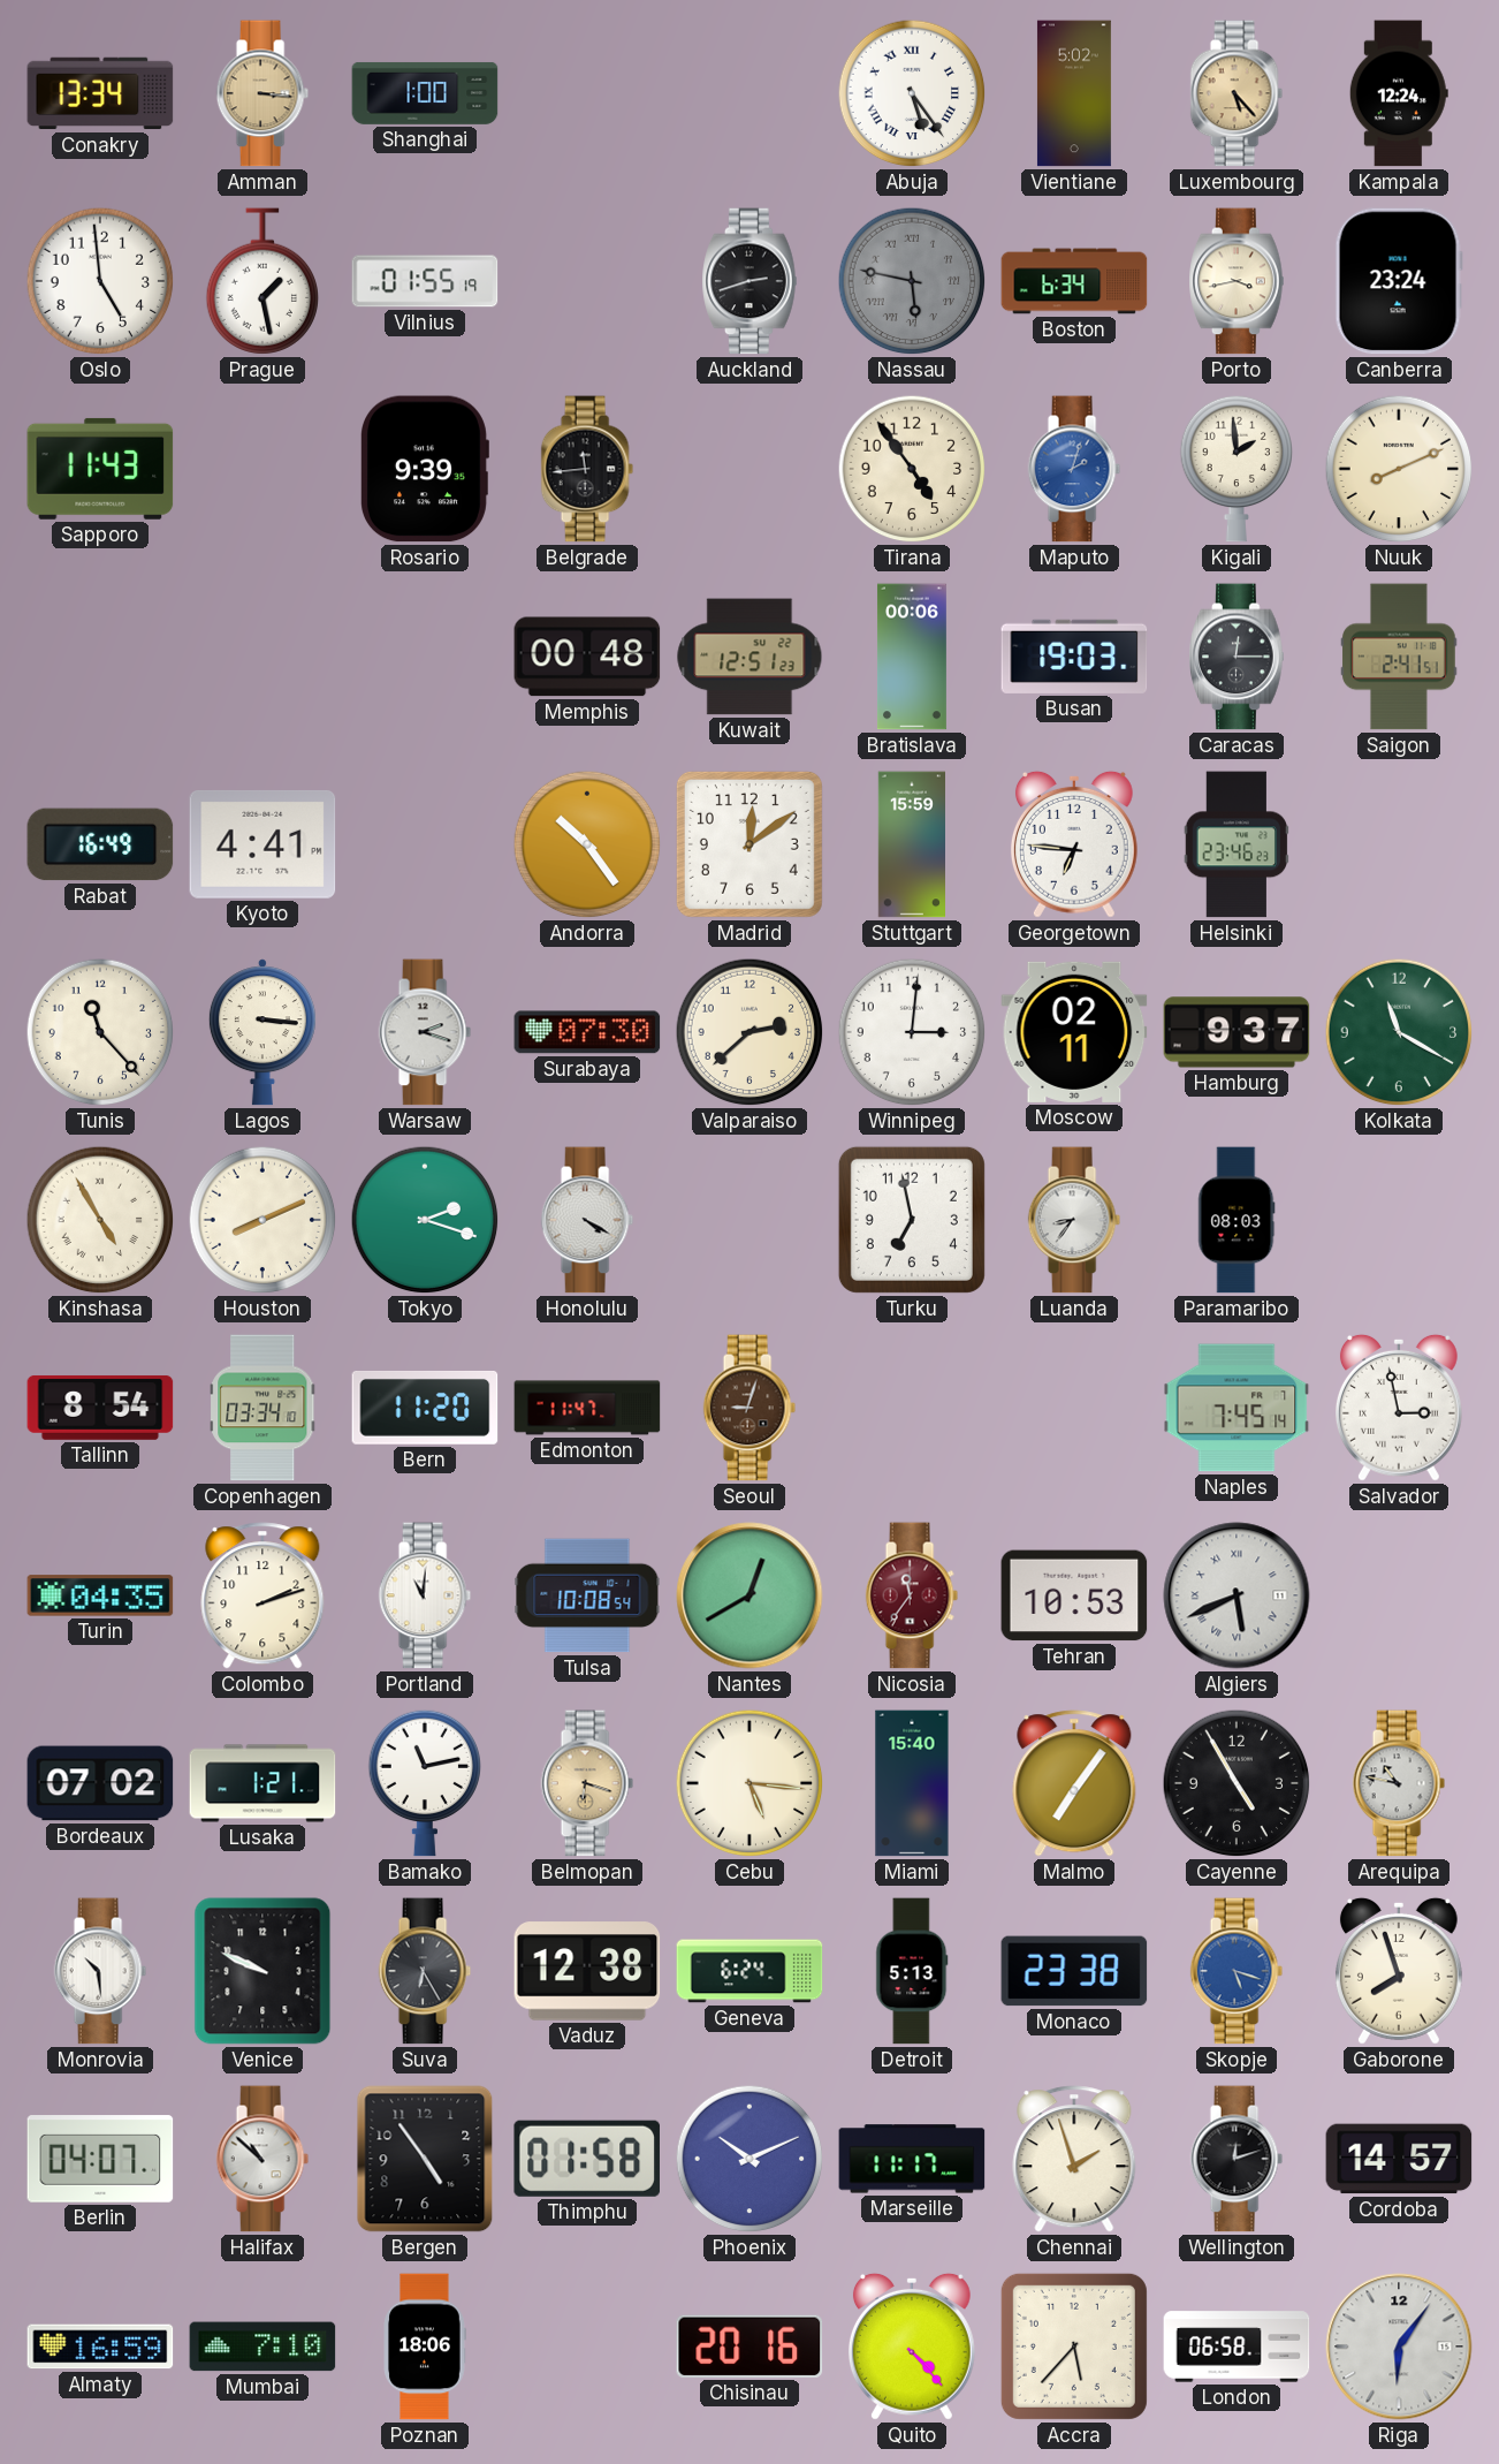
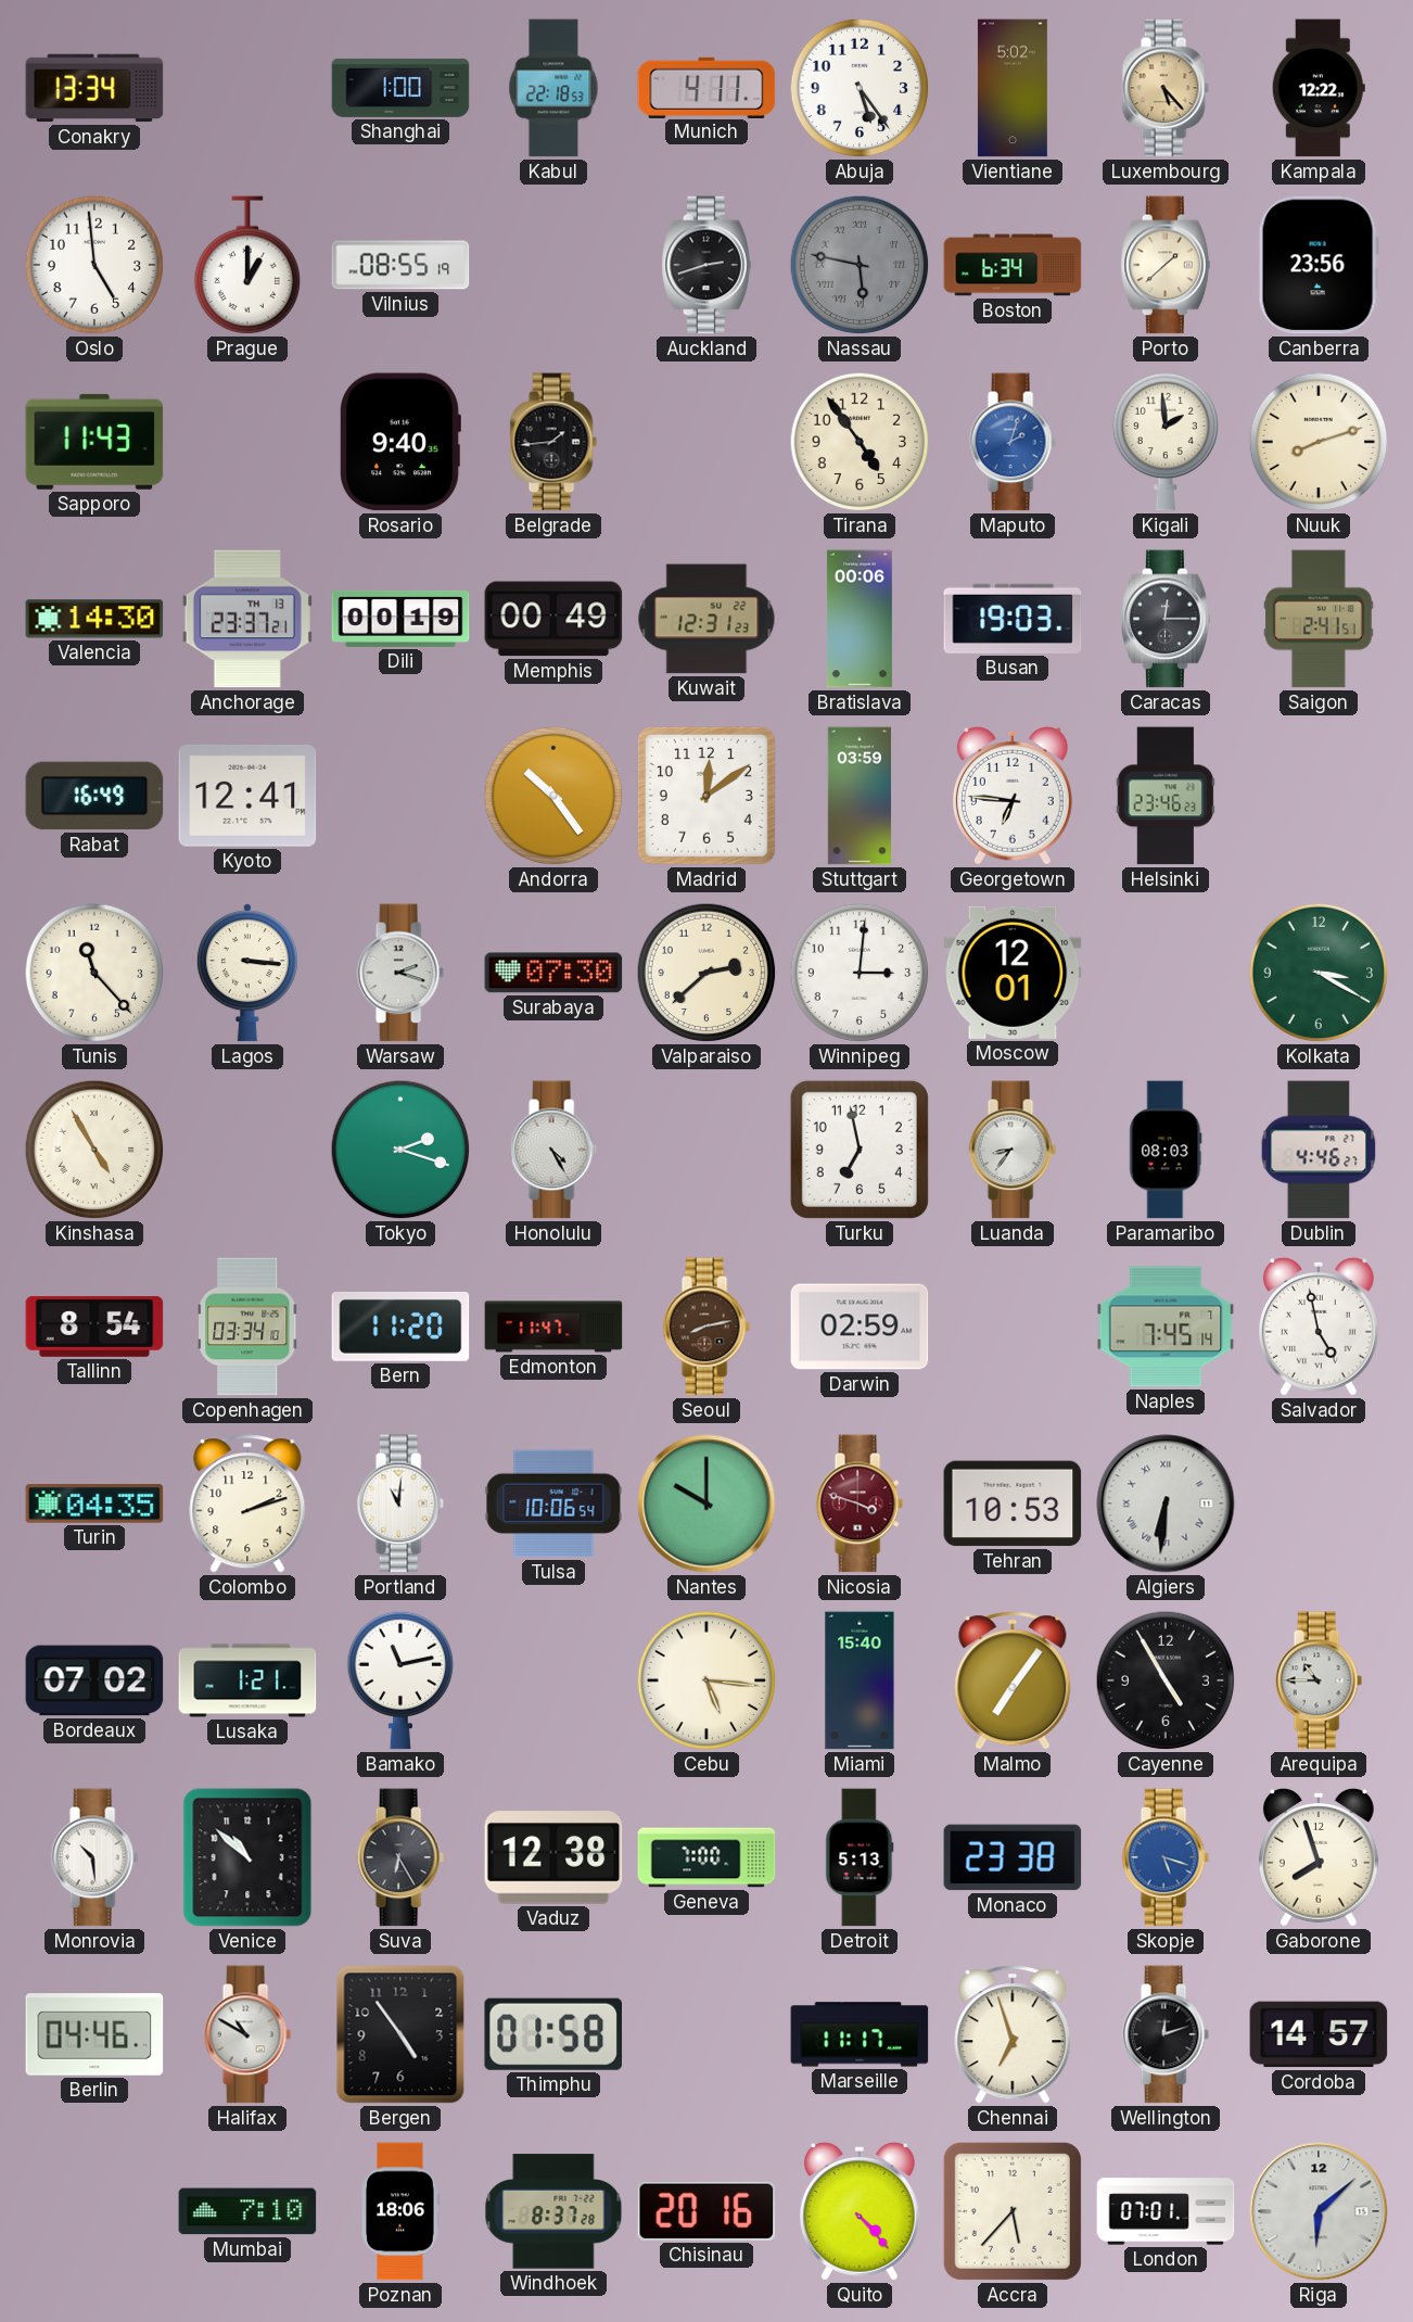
Amman: 3:16 -> none
Kabul: none -> 22:18
Munich: none -> 4:11
Abuja numerals: Roman -> Arabic
Kampala: 12:24 -> 12:22
Prague: 1:28 -> 1:00
Vilnius: 01:55 -> 08:55
Porto: 3:43 -> 1:38
Canberra: 23:24 -> 23:56
Rosario: 9:39 -> 9:40
Belgrade: 11:44 -> 1:44
Nuuk: 8:11 -> 8:12
Valencia: none -> 14:30
Anchorage: none -> 23:37
Dili: none -> 00:19
Memphis: 00:48 -> 00:49
Kuwait: 12:51 -> 12:31
Kyoto: 4:41 -> 12:41
Stuttgart: 15:59 -> 03:59
Moscow: 02:11 -> 12:01
Hamburg: 9:37 -> none
Kolkata: 11:20 -> 3:20
Houston: 8:11 -> none
Honolulu: 4:20 -> 4:25
Dublin: none -> 4:46
Seoul: 9:03 -> 8:13
Darwin: none -> 02:59
Salvador: 2:58 -> 4:58
Tulsa: 10:08 -> 10:06
Nantes: 12:40 -> 10:00
Nicosia: 11:36 -> 3:48
Algiers: 5:41 -> 6:31
Belmopan: 6:18 -> none
Arequipa: 10:47 -> 10:45
Venice: 9:49 -> 10:52
Geneva: 6:24 -> 7:00
Berlin: 04:07 -> 04:46
Halifax: 10:52 -> 10:50
Phoenix: 10:11 -> none
Chennai: 1:57 -> 6:57
Almaty: 16:59 -> none
Windhoek: none -> 8:37
London: 06:58 -> 07:01
Riga: 6:06 -> 6:08
